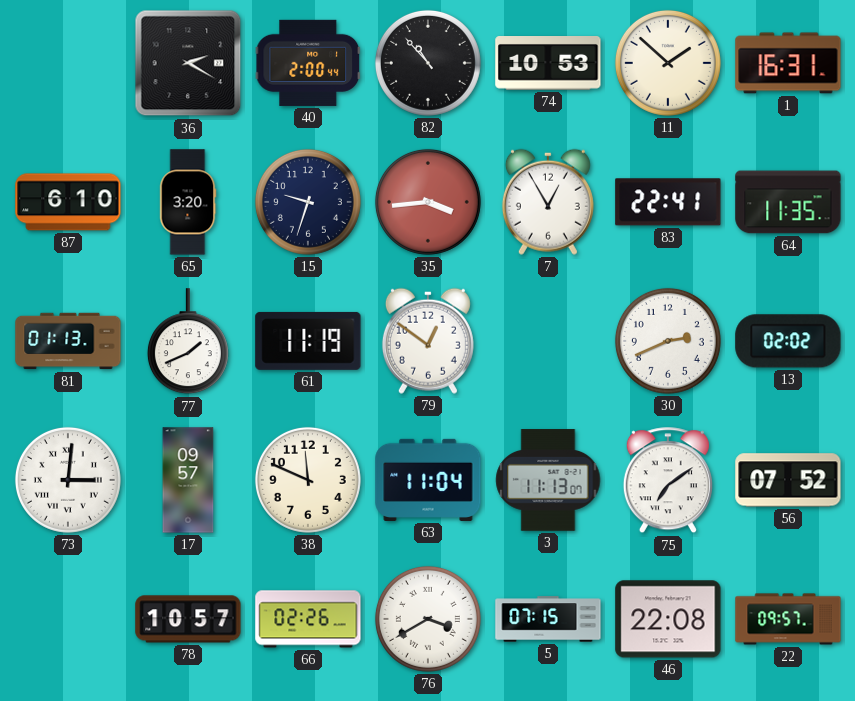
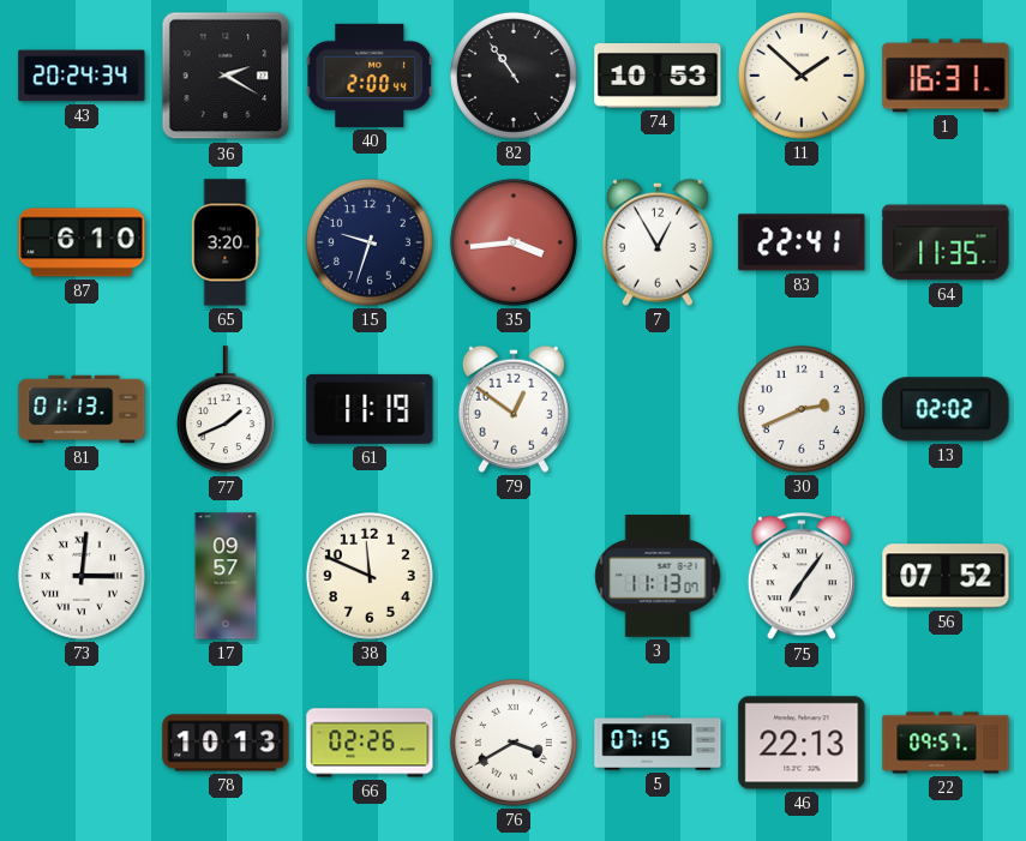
43: none -> 20:24
82: 10:53 -> 10:54
63: 11:04 -> none
75: 7:09 -> 7:06
78: 10:57 -> 10:13
46: 22:08 -> 22:13
